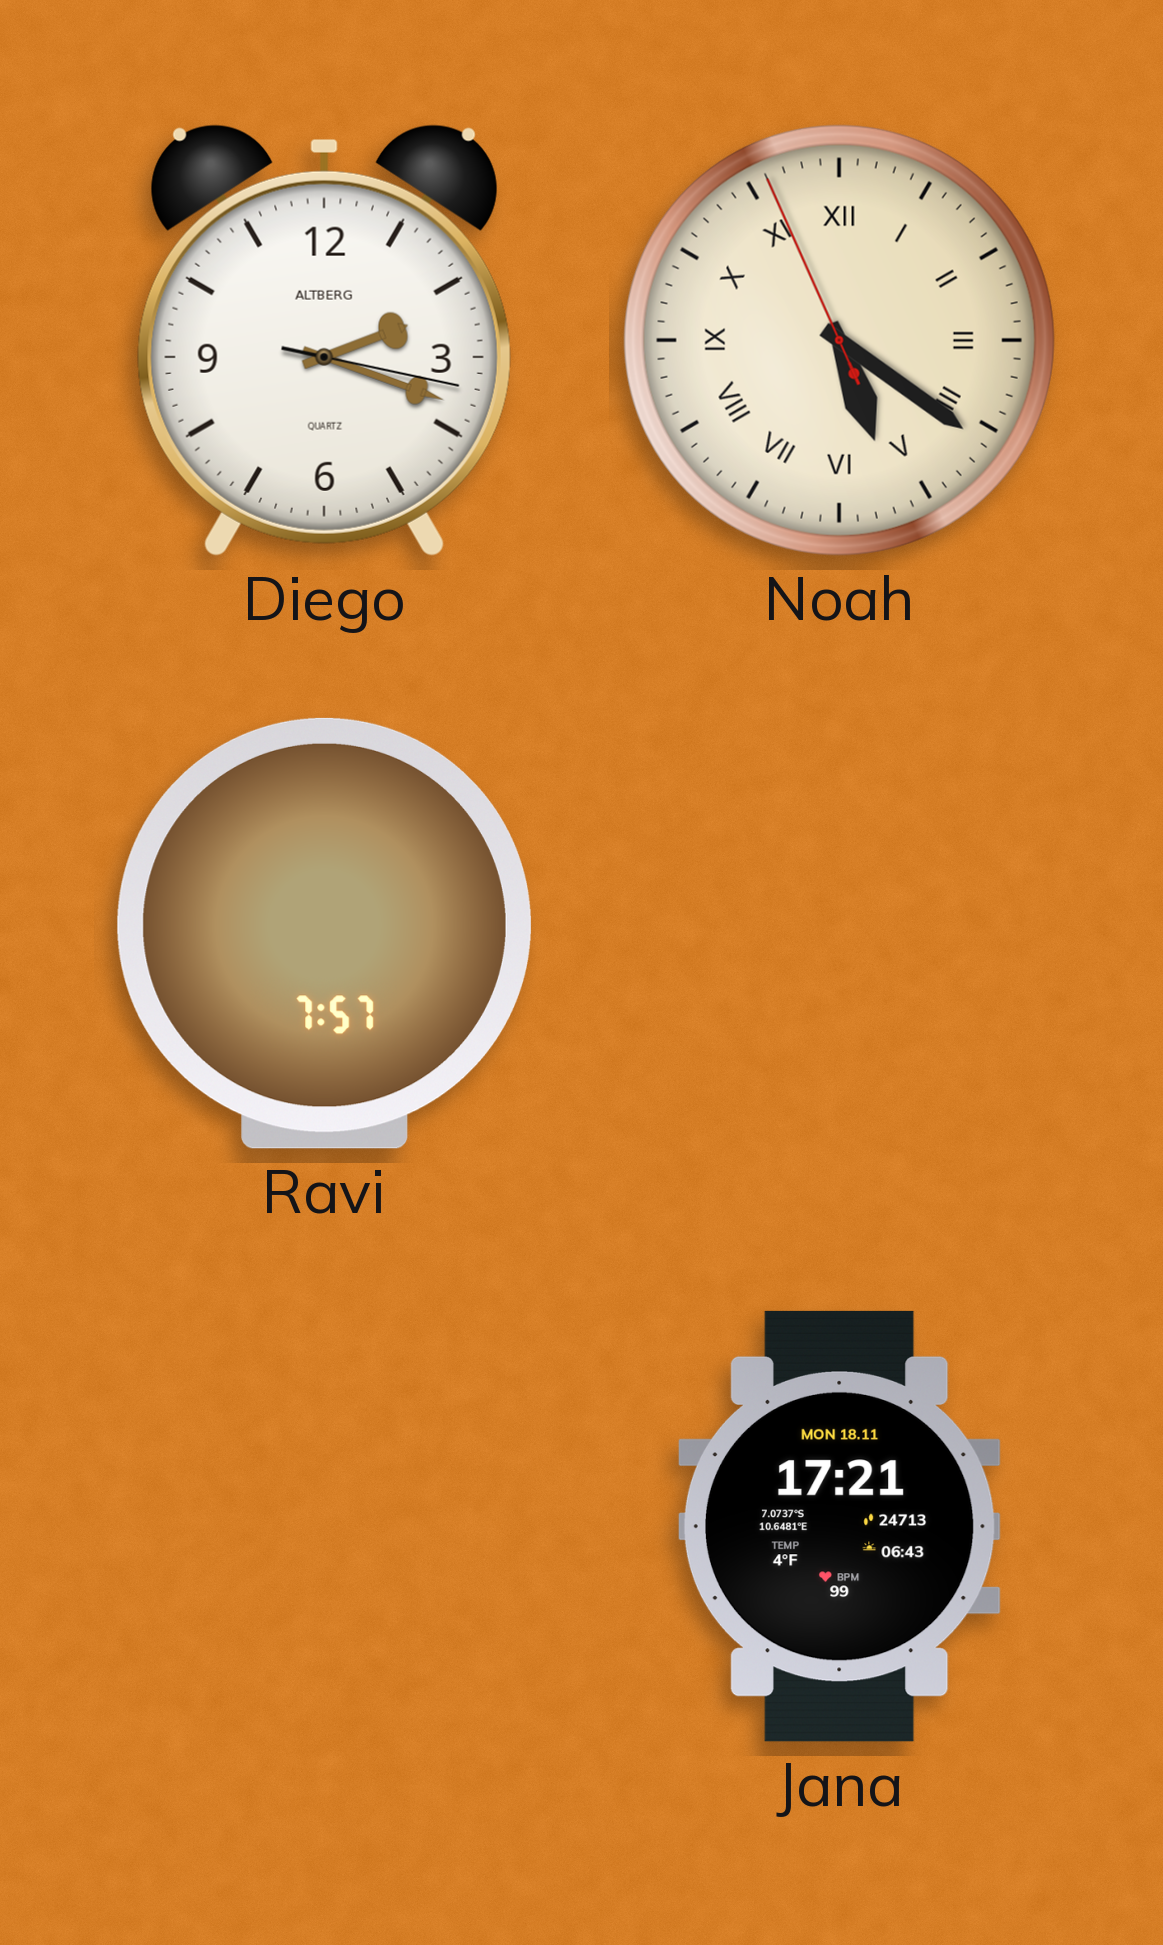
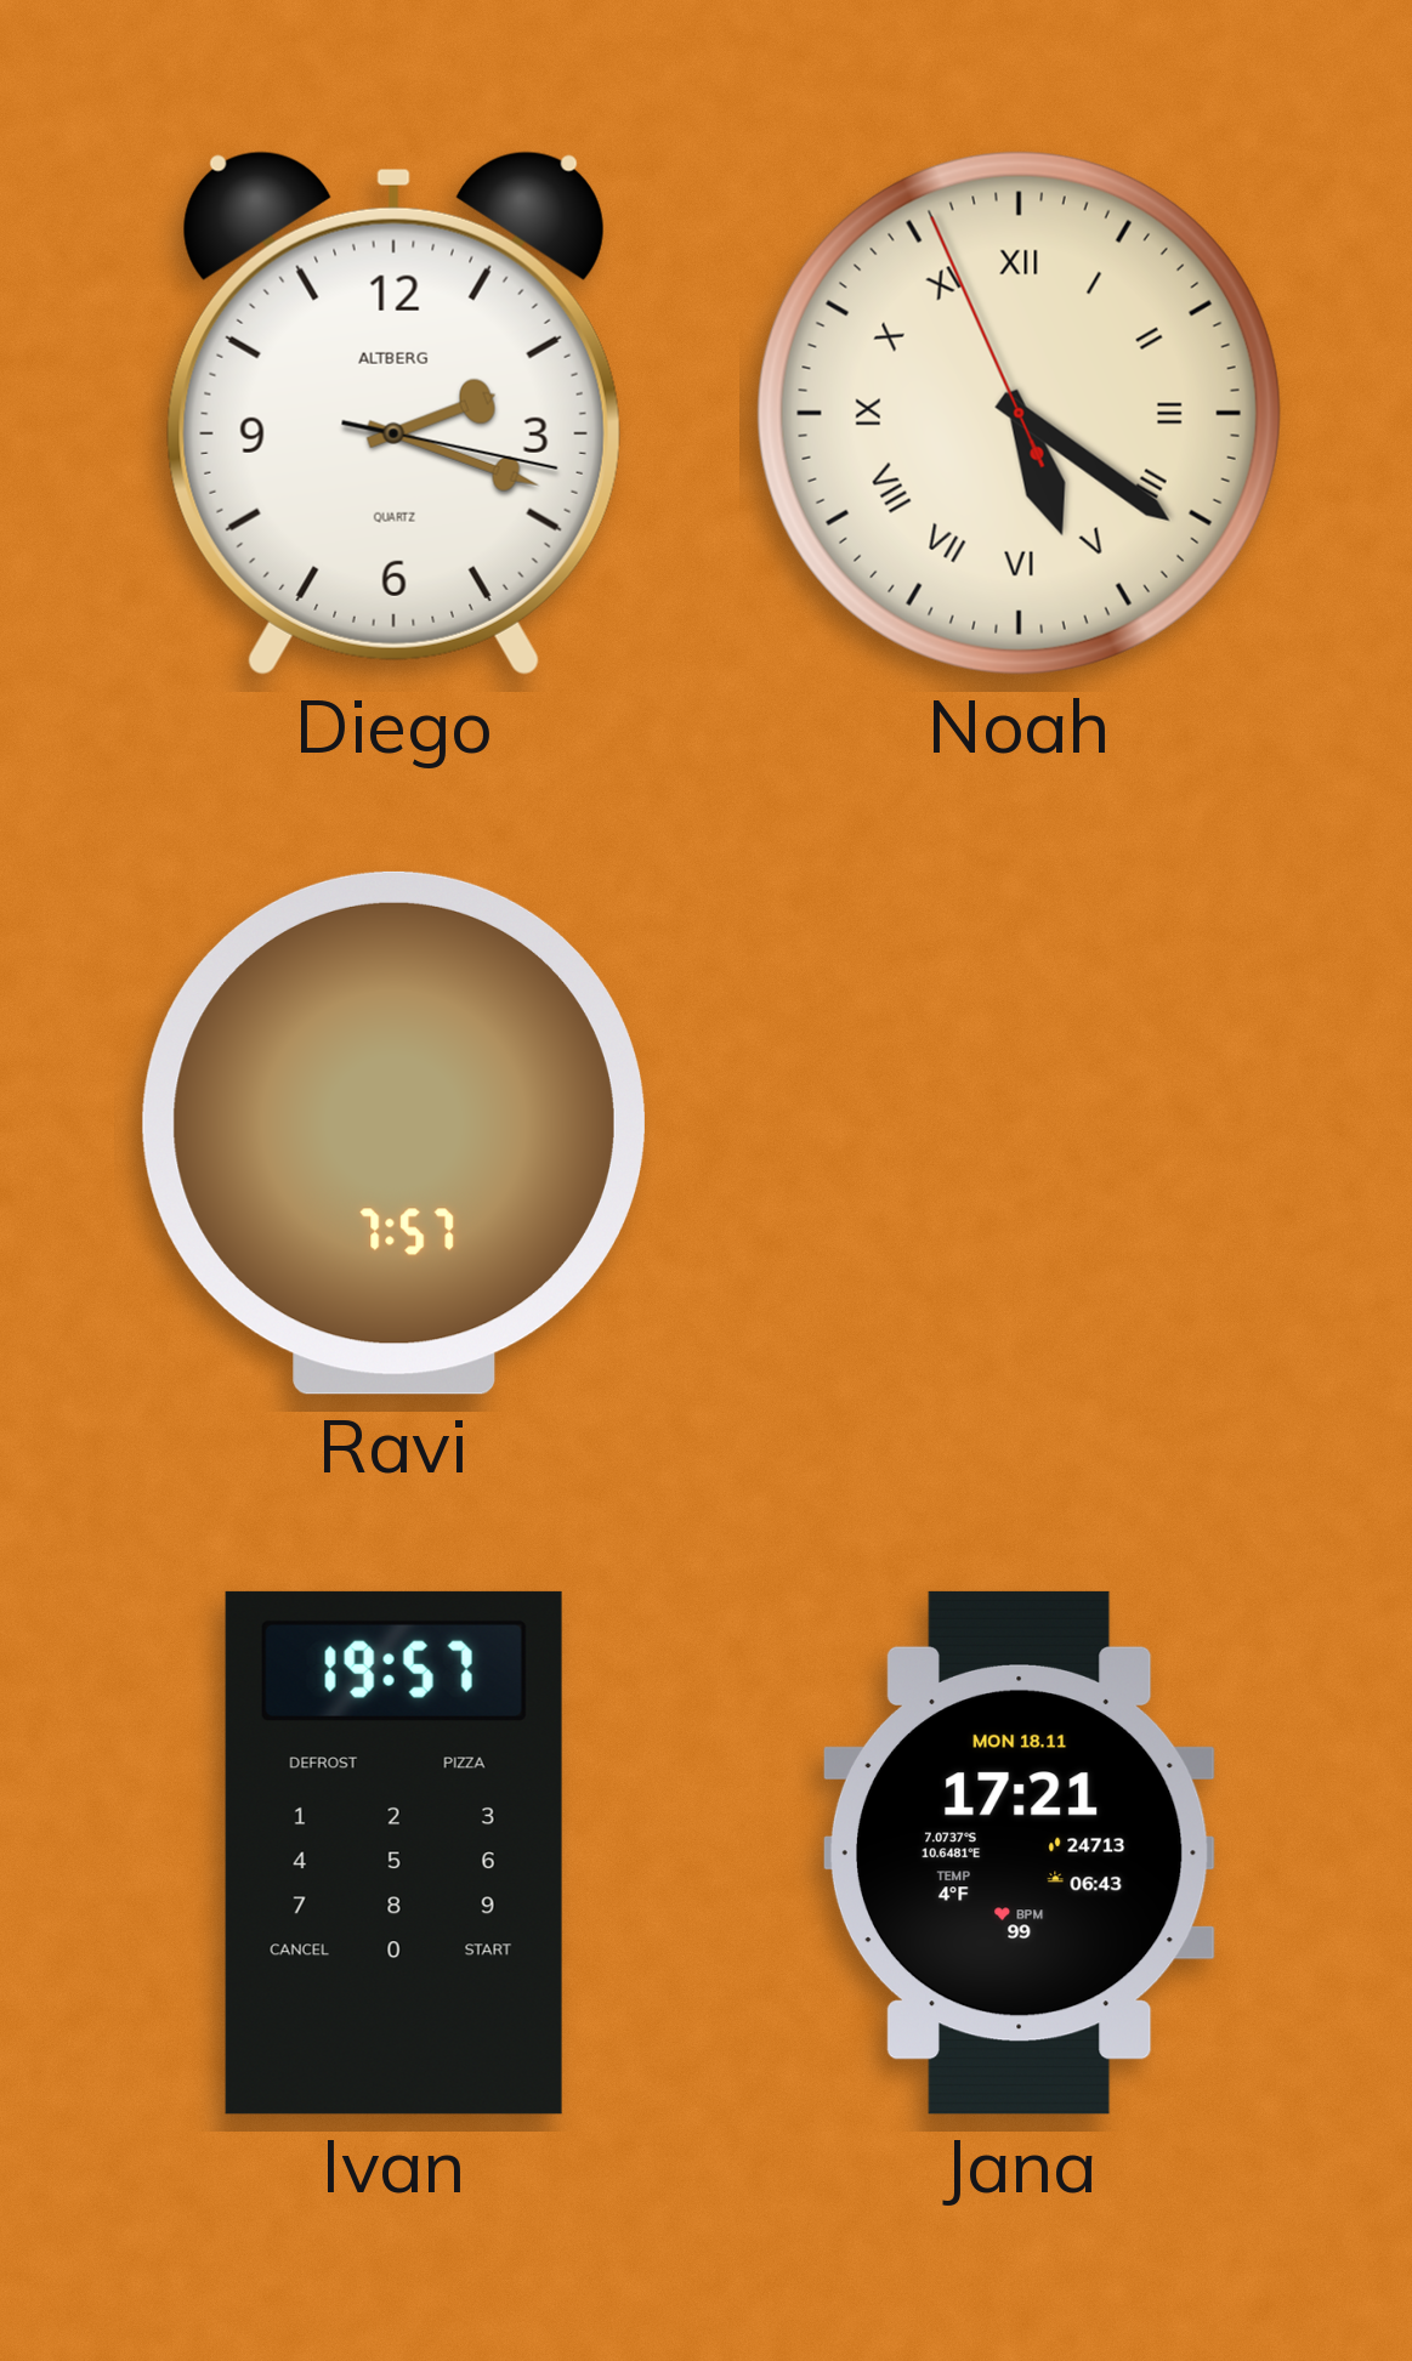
Ivan: none -> 19:57
